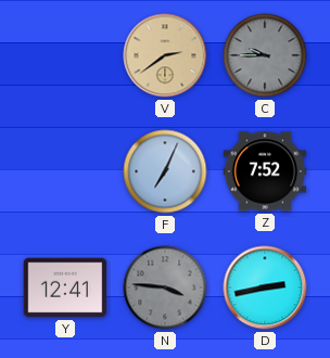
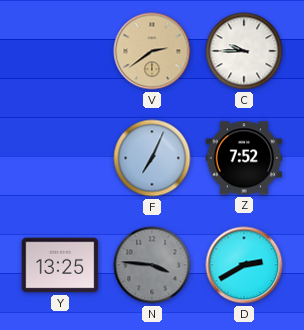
C dial: grey -> white
Y: 12:41 -> 13:25
D: 2:43 -> 2:40
